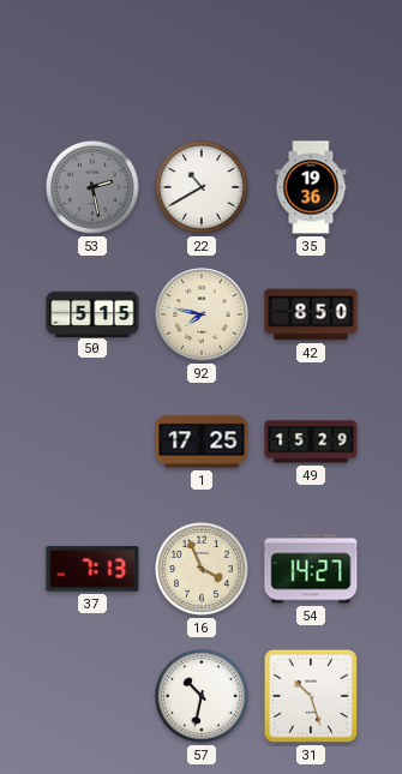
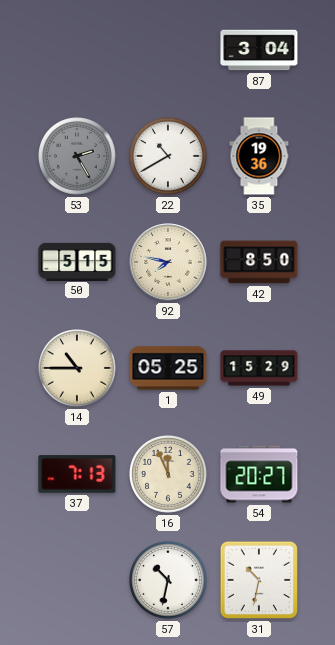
87: none -> 3:04
53: 2:28 -> 2:25
14: none -> 10:45
1: 17:25 -> 05:25
16: 3:56 -> 11:56
54: 14:27 -> 20:27
31: 10:27 -> 10:32
